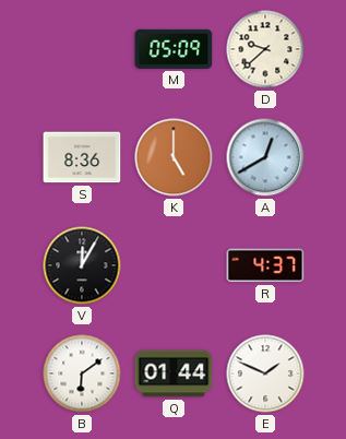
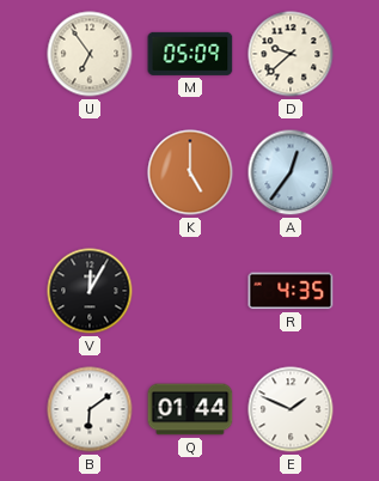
U: none -> 6:54
S: 8:36 -> none
A: 12:40 -> 12:36
R: 4:37 -> 4:35
